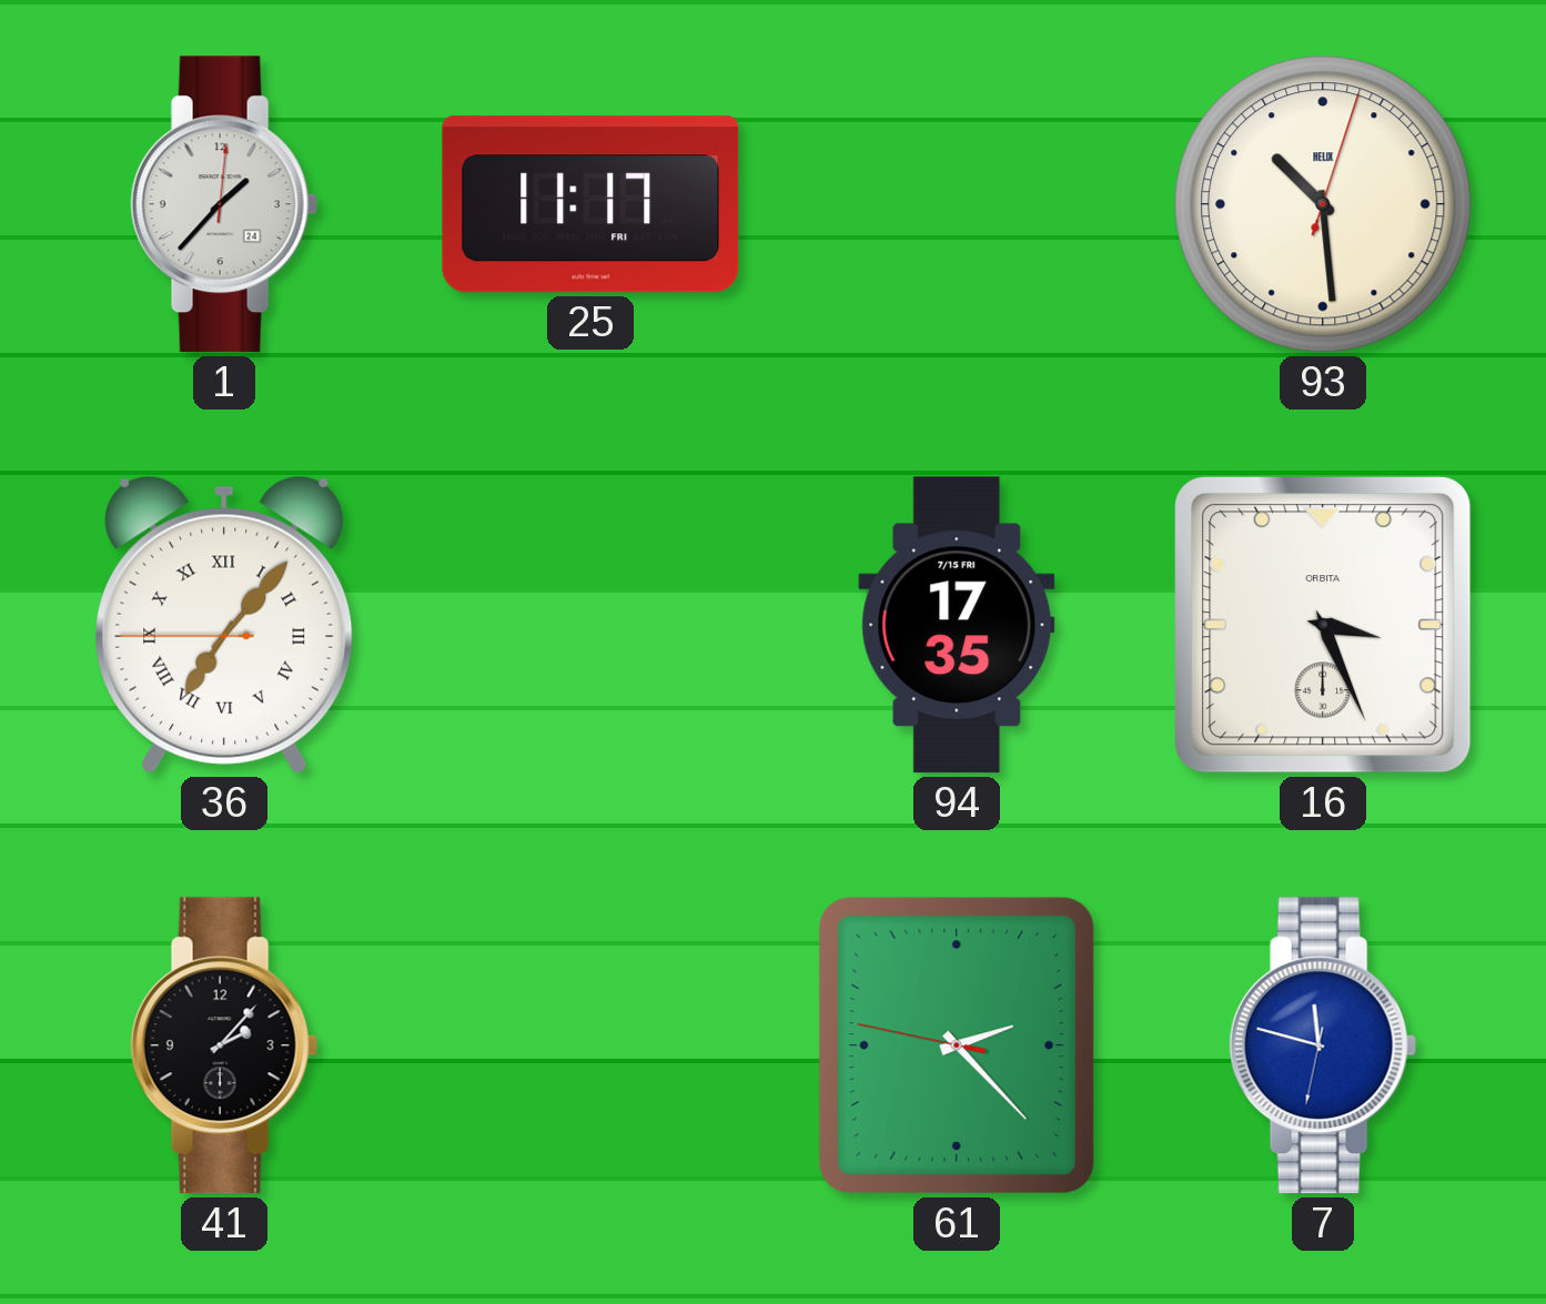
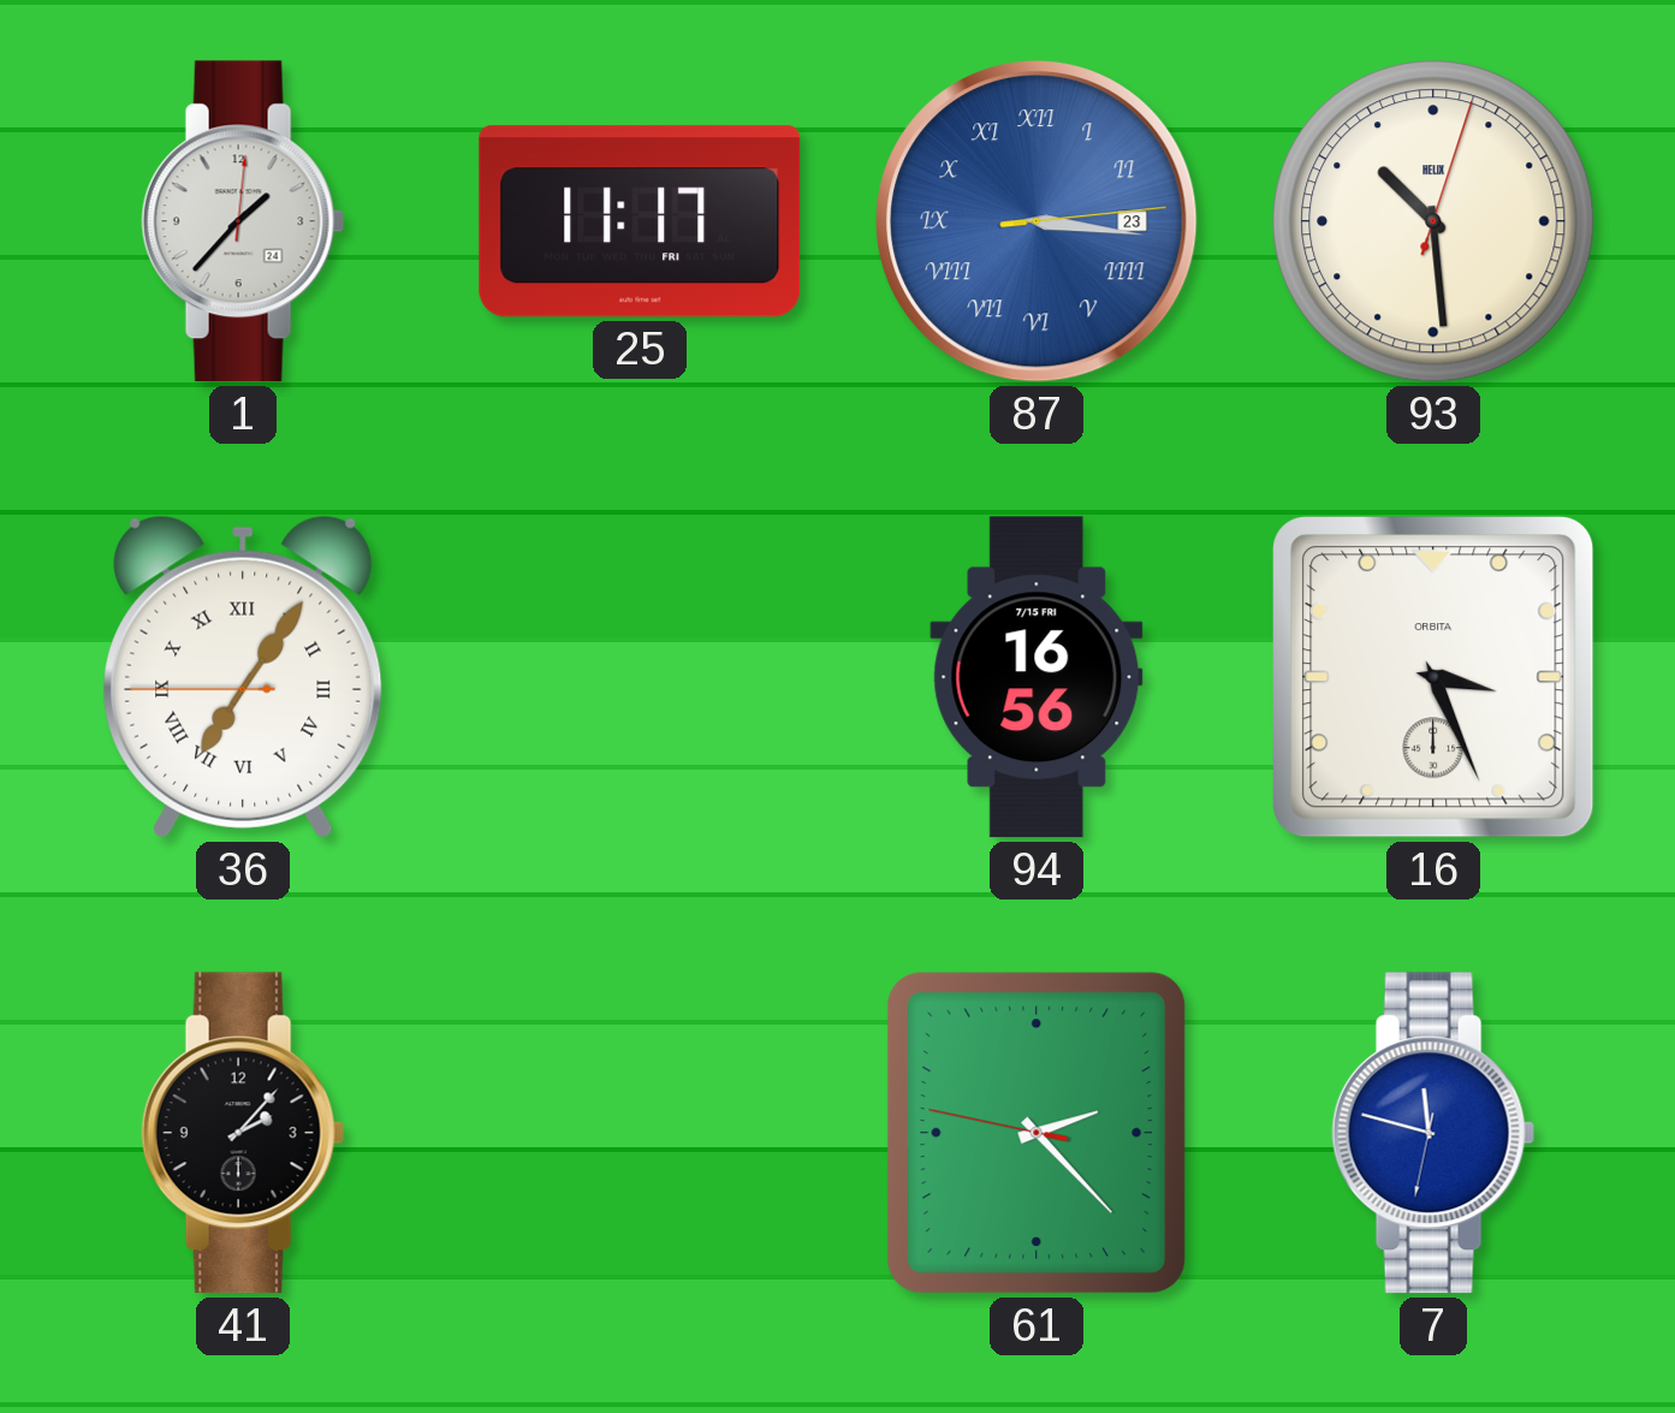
87: none -> 3:16
36: 7:06 -> 7:05
94: 17:35 -> 16:56
